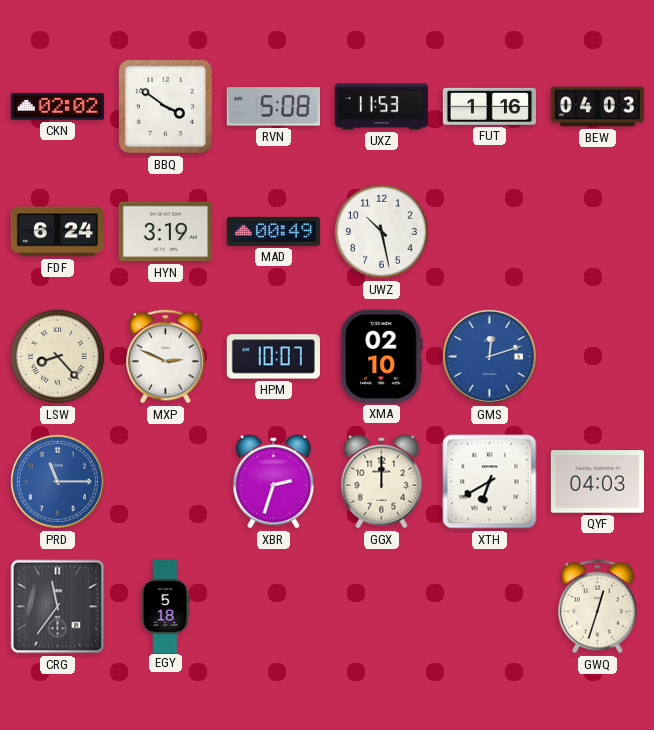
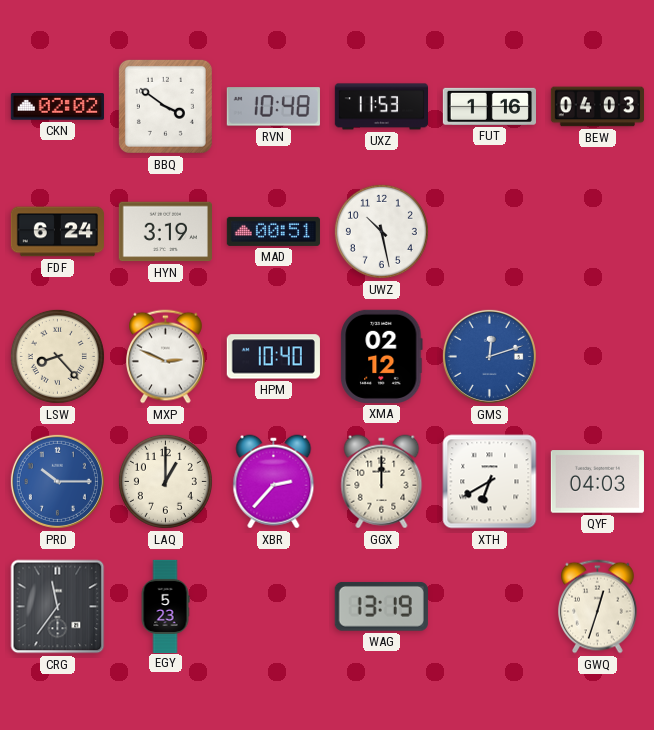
RVN: 5:08 -> 10:48
MAD: 00:49 -> 00:51
HPM: 10:07 -> 10:40
XMA: 02:10 -> 02:12
PRD: 11:15 -> 10:15
LAQ: none -> 1:00
XBR: 2:33 -> 2:37
EGY: 5:18 -> 5:23
WAG: none -> 13:19
